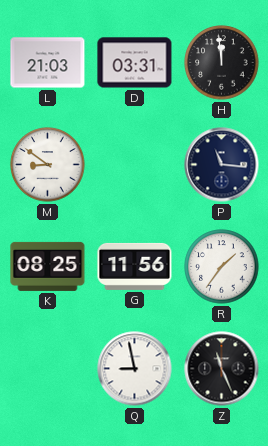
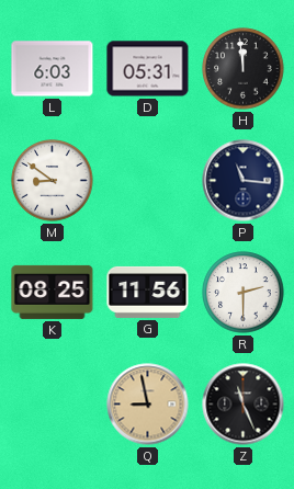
L: 21:03 -> 6:03
D: 03:31 -> 05:31
R: 1:36 -> 2:30
Q dial: white -> champagne
